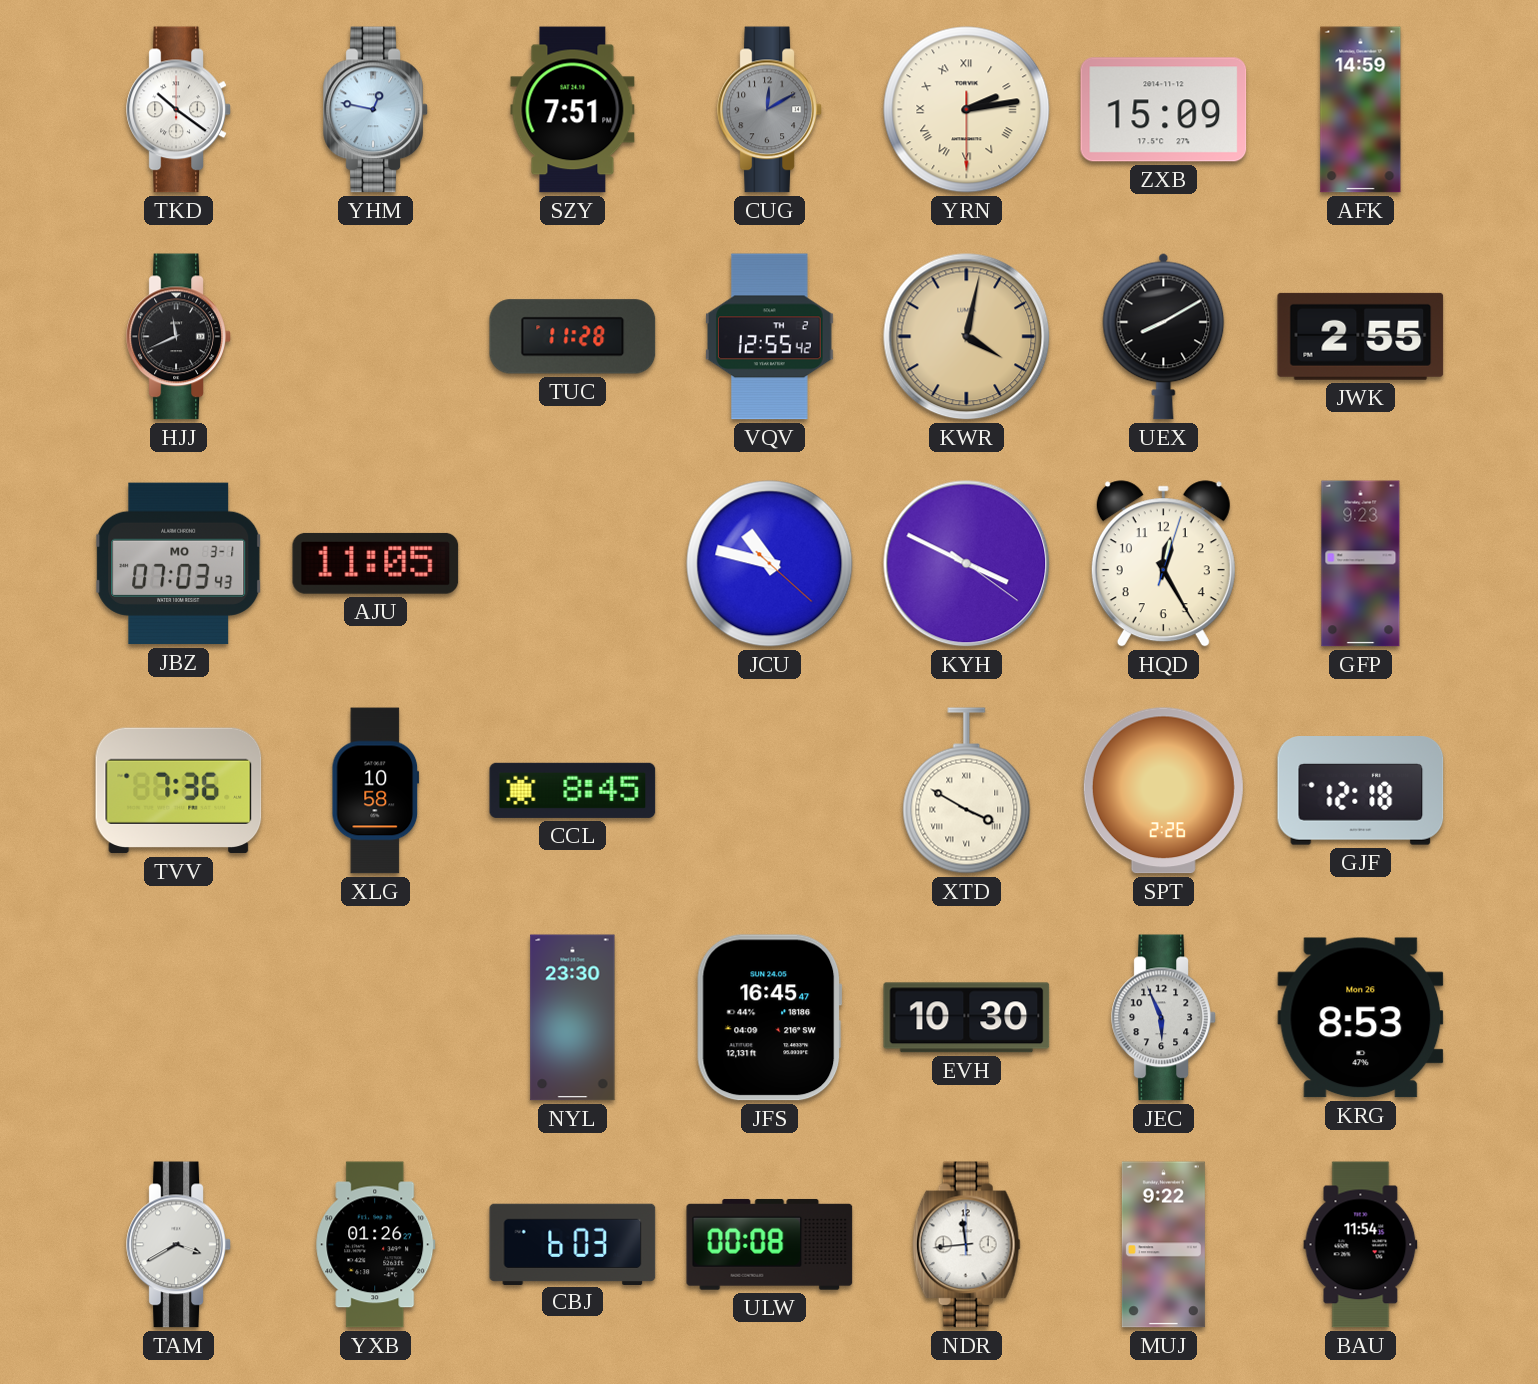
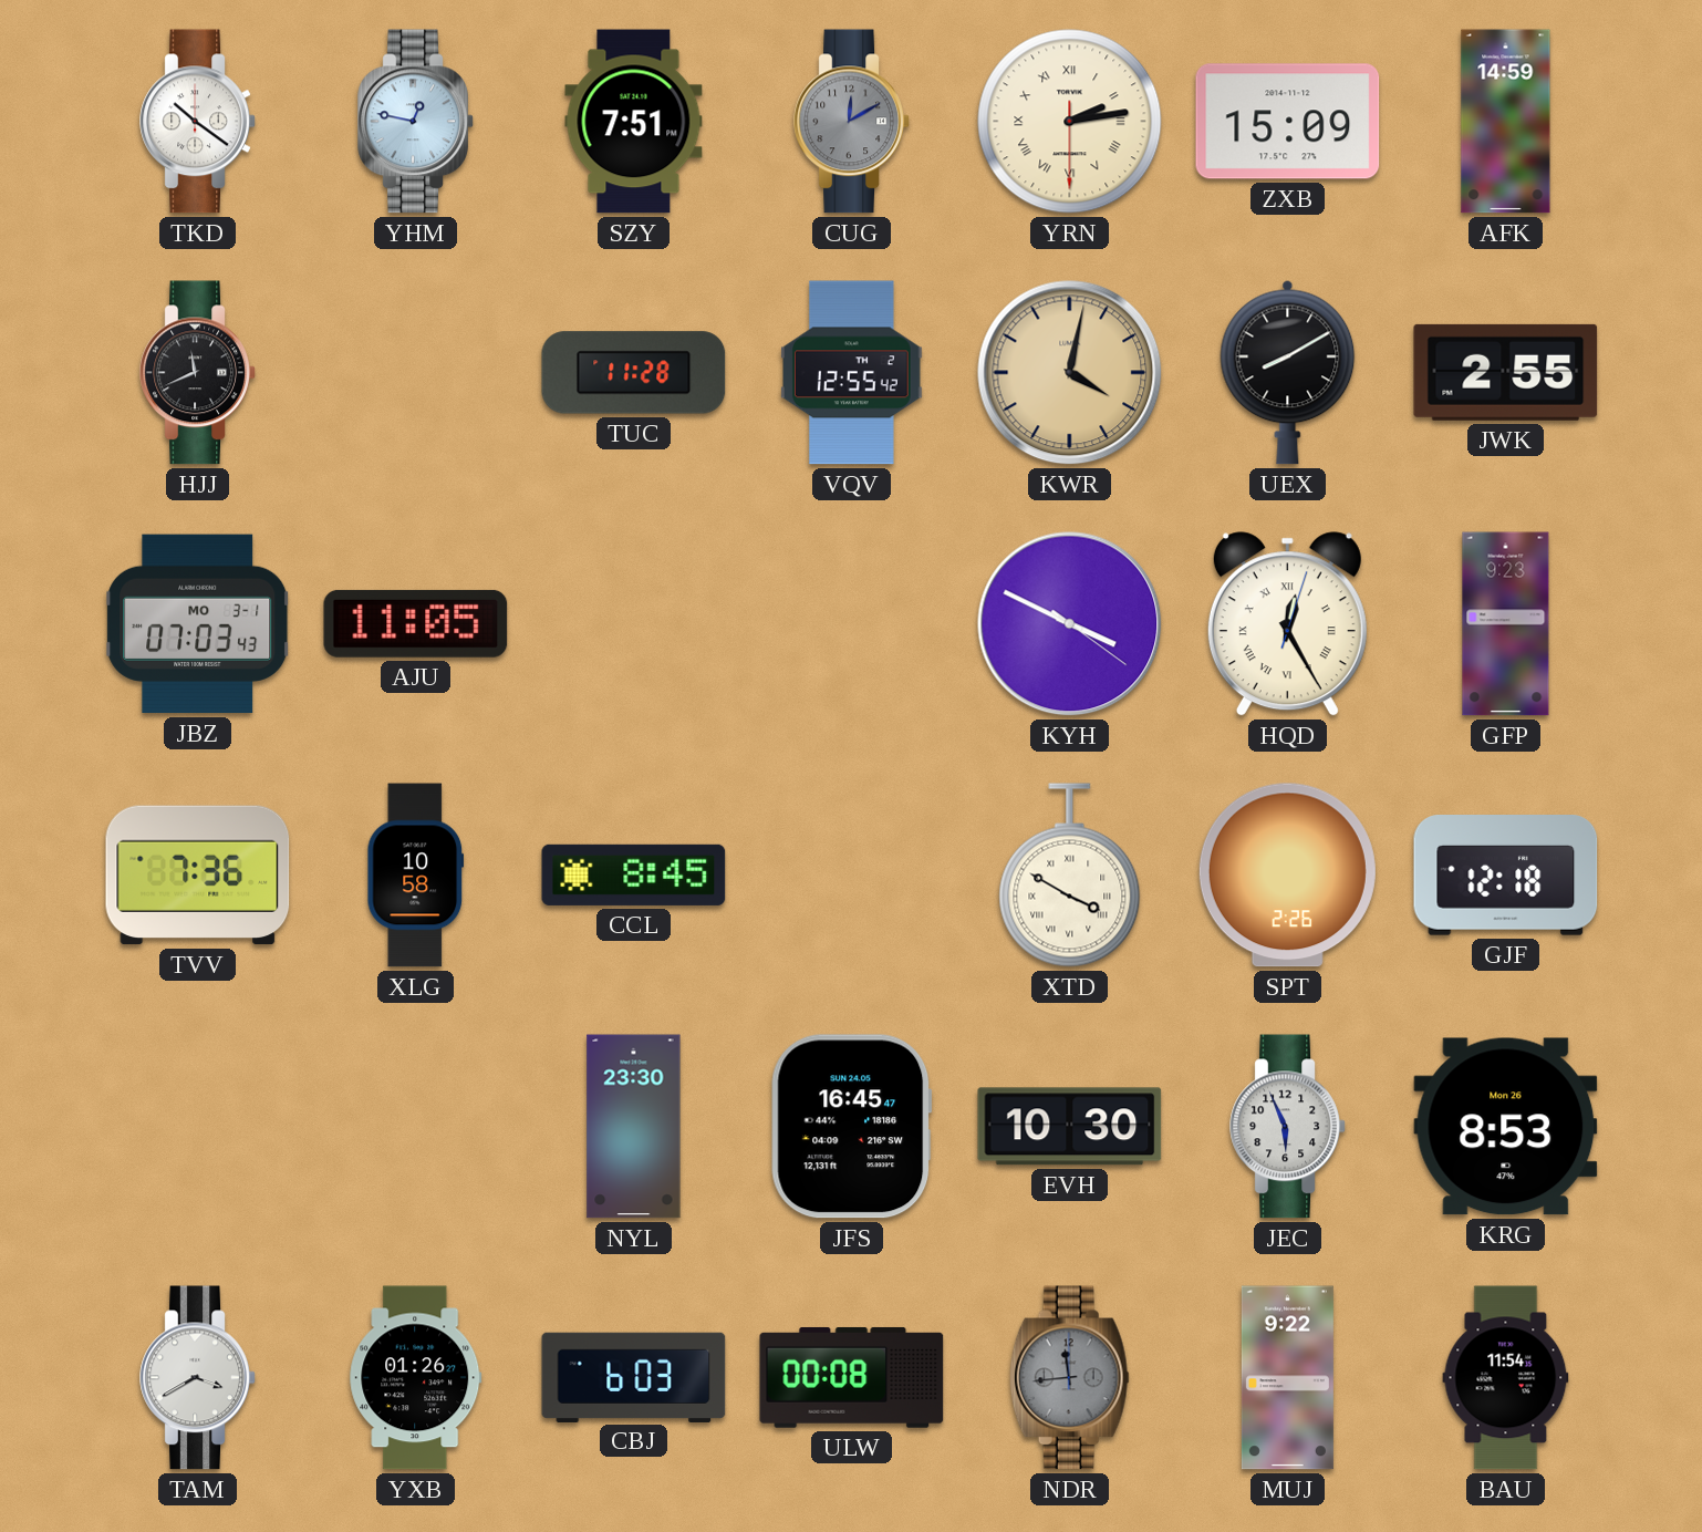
JCU: 10:47 -> none
HQD numerals: Arabic -> Roman
NDR dial: white -> grey
